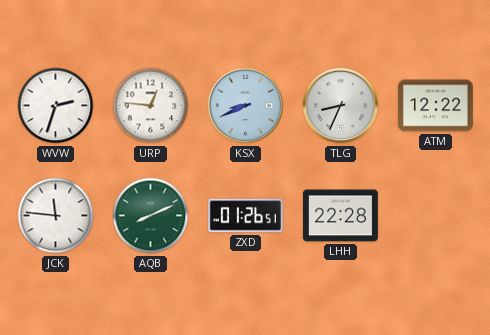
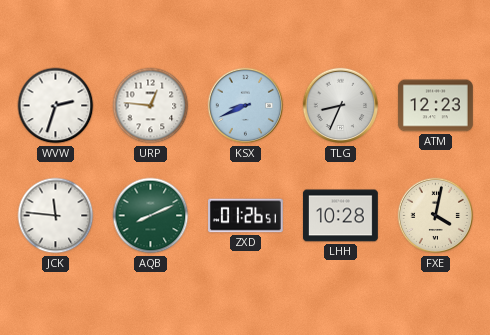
ATM: 12:22 -> 12:23
LHH: 22:28 -> 10:28
FXE: none -> 4:02
